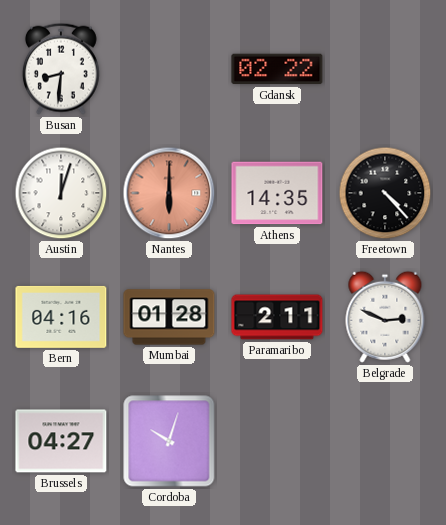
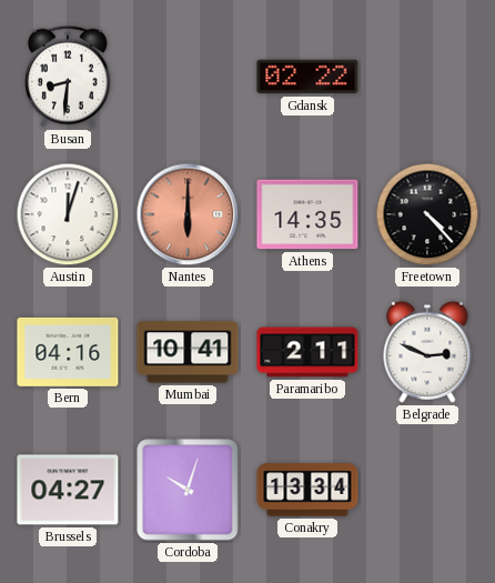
Mumbai: 01:28 -> 10:41
Conakry: none -> 13:34
